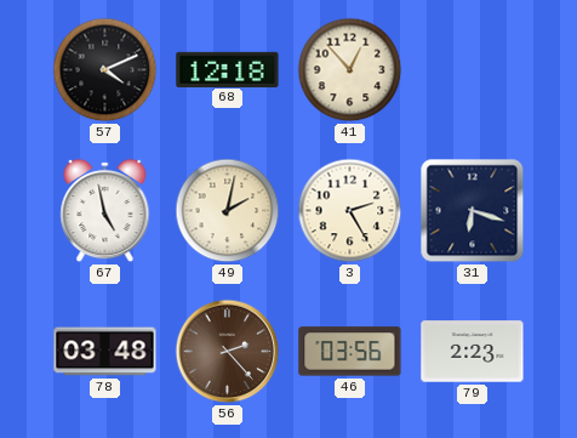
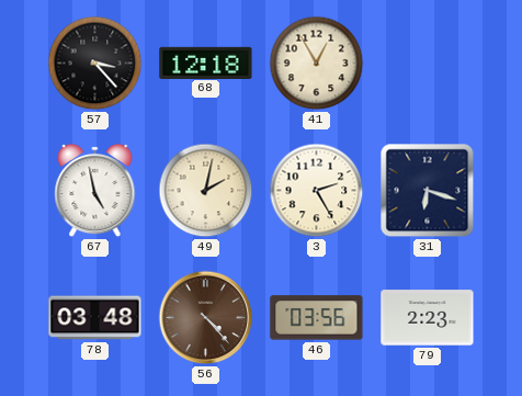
57: 4:11 -> 3:23
41: 12:53 -> 12:55
56: 2:23 -> 4:23
